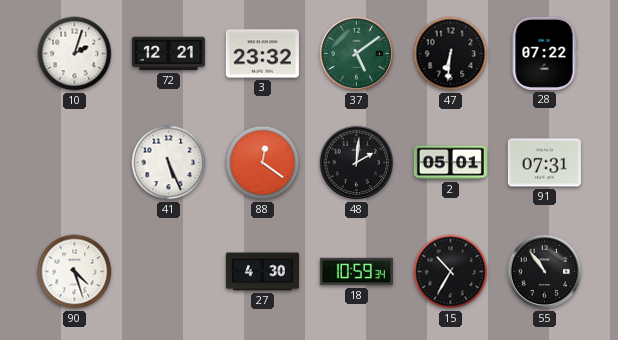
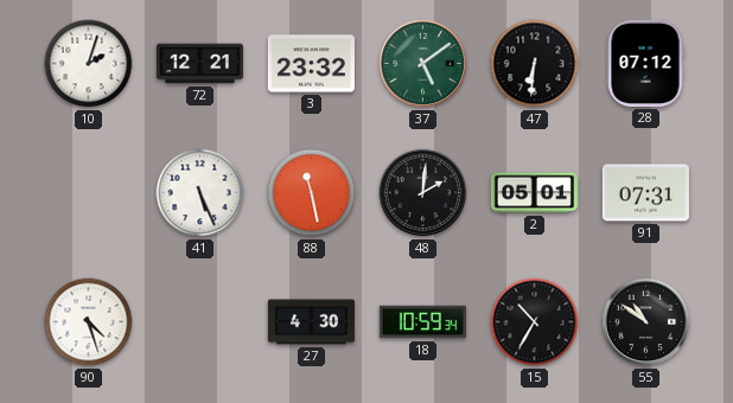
28: 07:22 -> 07:12
88: 12:21 -> 11:28
55: 10:54 -> 10:51
